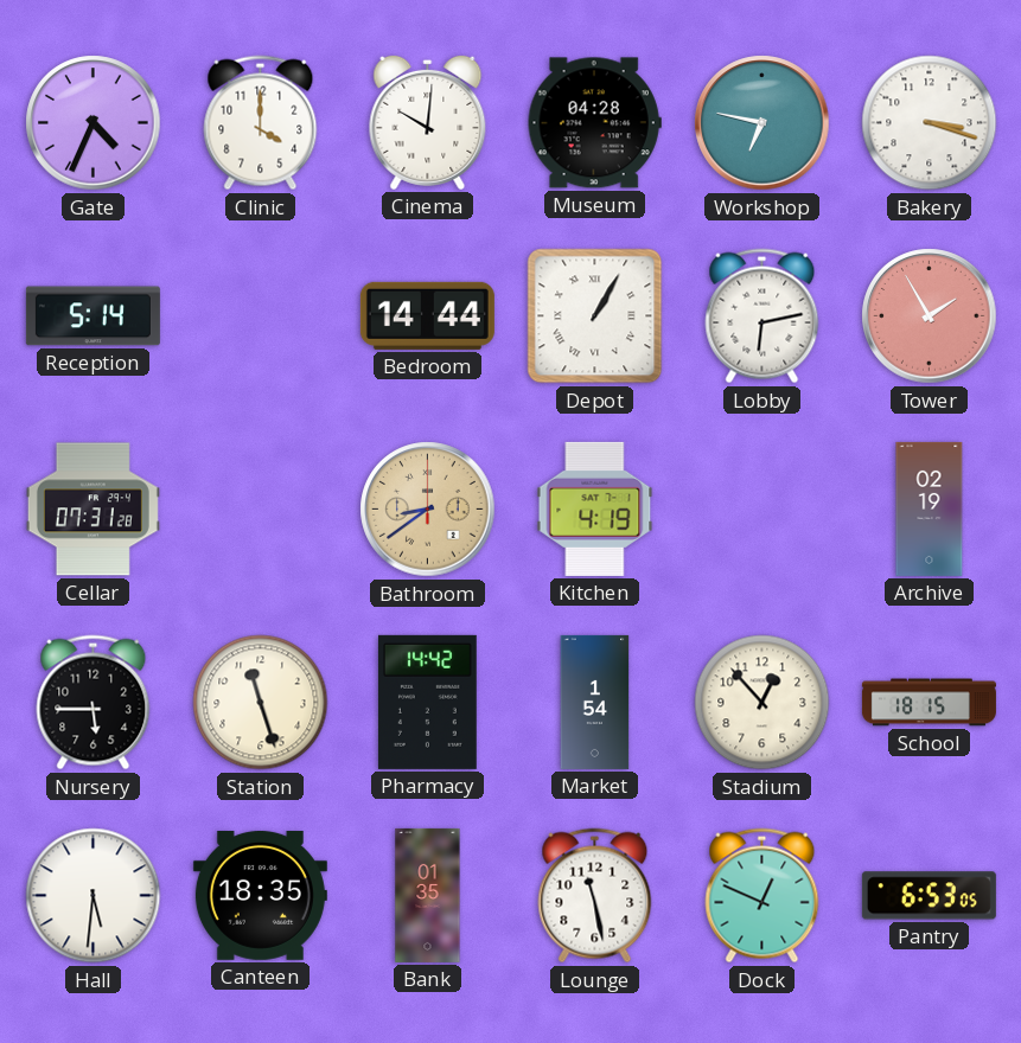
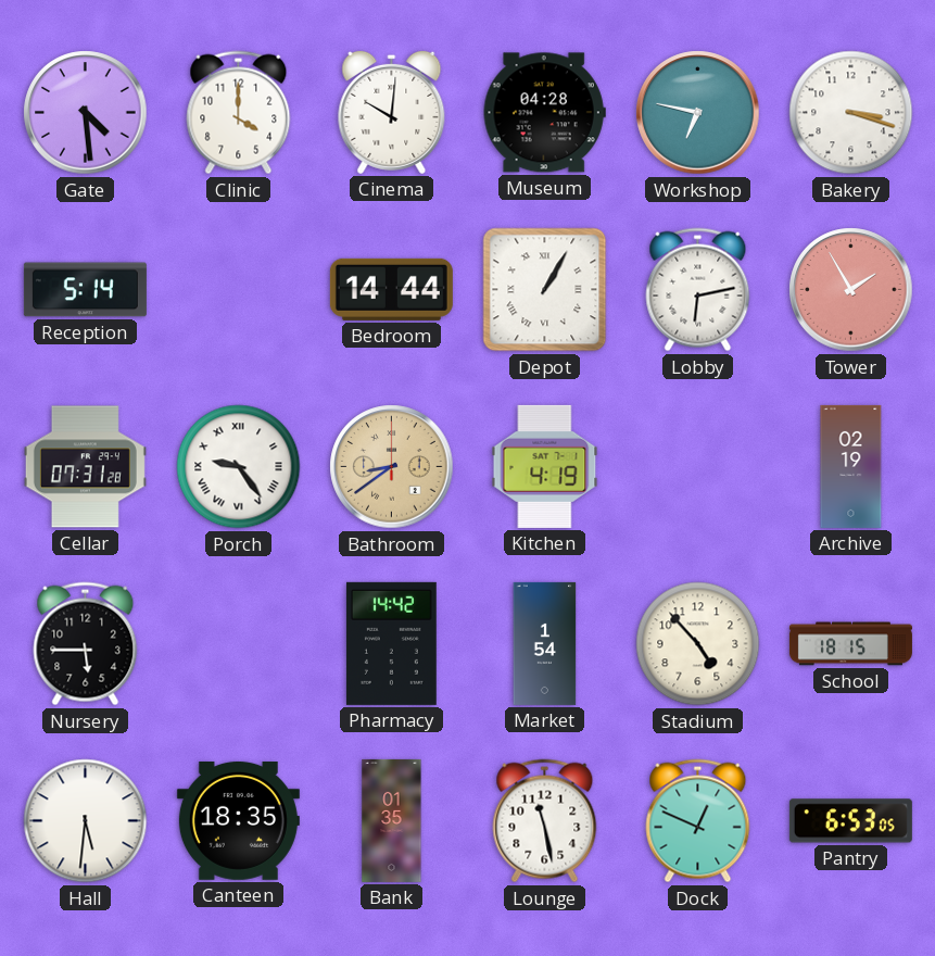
Gate: 4:34 -> 4:29
Porch: none -> 9:24
Station: 11:27 -> none
Stadium: 12:53 -> 4:53
